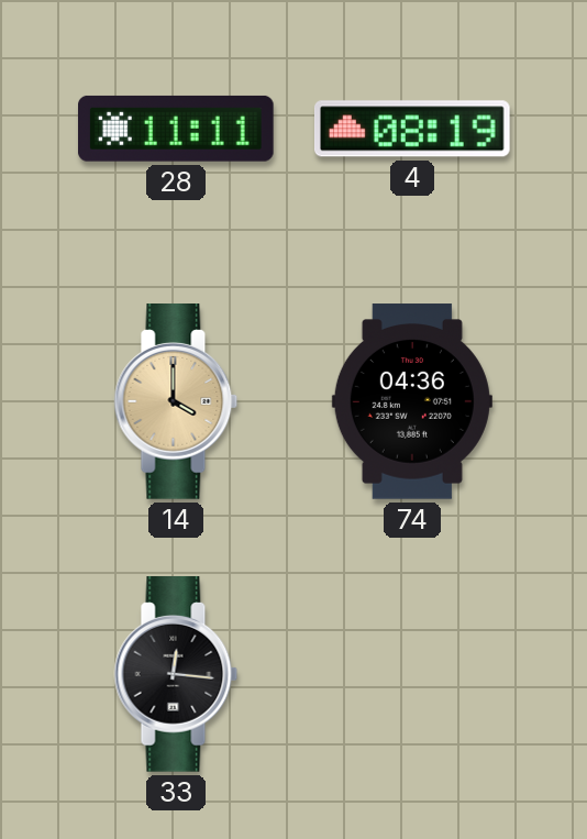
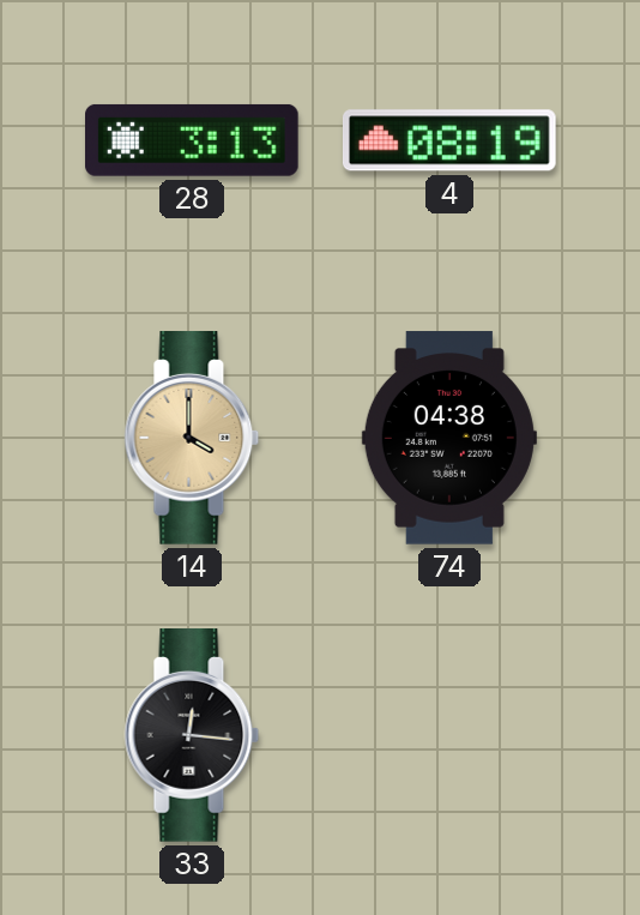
28: 11:11 -> 3:13
74: 04:36 -> 04:38
